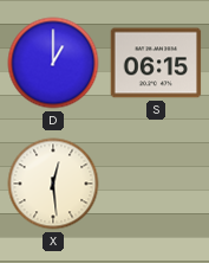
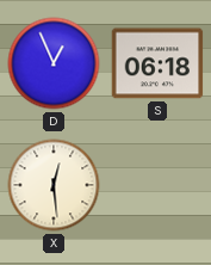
D: 1:00 -> 12:56
S: 06:15 -> 06:18
